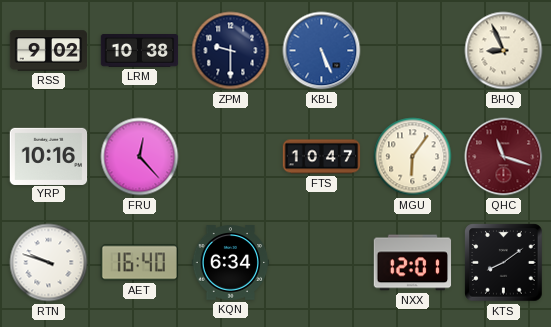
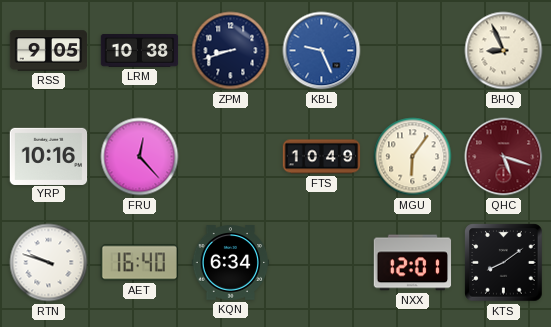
RSS: 9:02 -> 9:05
ZPM: 9:30 -> 8:42
KBL: 5:26 -> 9:26
FTS: 10:47 -> 10:49
QHC: 11:18 -> 5:18
